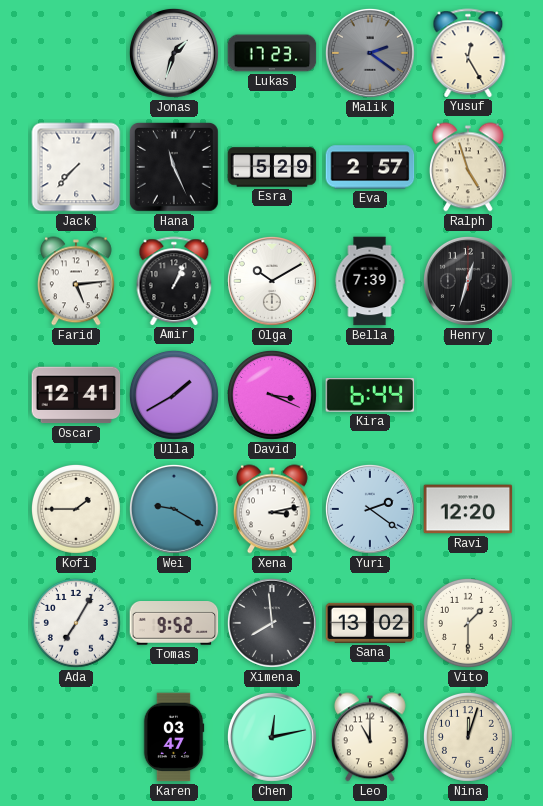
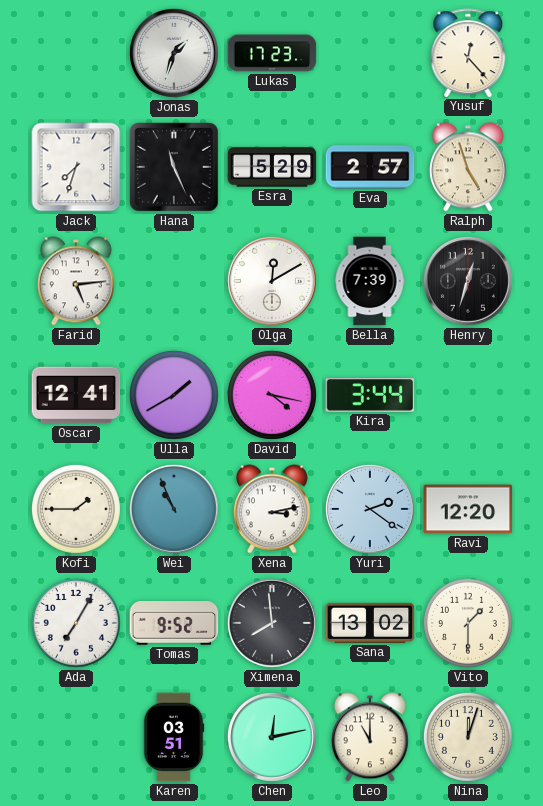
Malik: 2:21 -> none
Yusuf: 12:25 -> 12:23
Jack: 7:37 -> 7:33
Amir: 1:04 -> none
Olga: 10:10 -> 12:10
David: 3:19 -> 4:17
Kira: 6:44 -> 3:44
Wei: 9:20 -> 10:56
Karen: 03:47 -> 03:51
